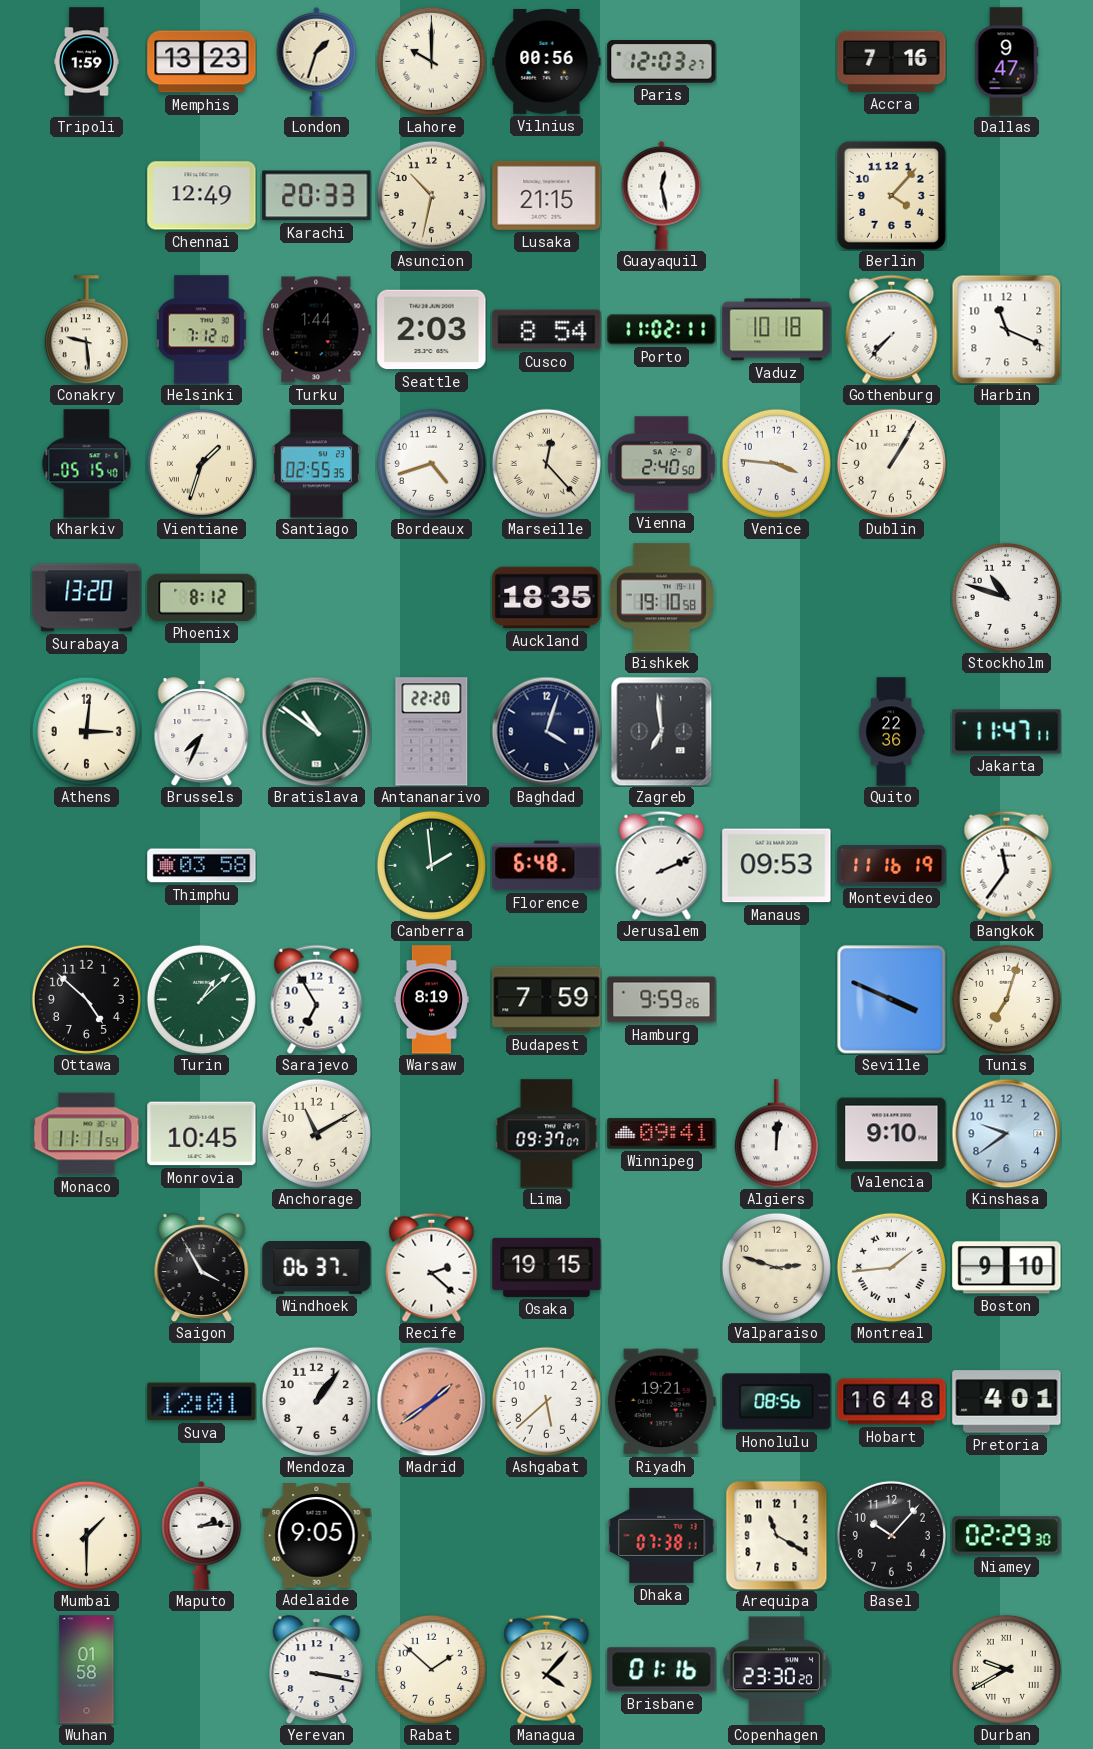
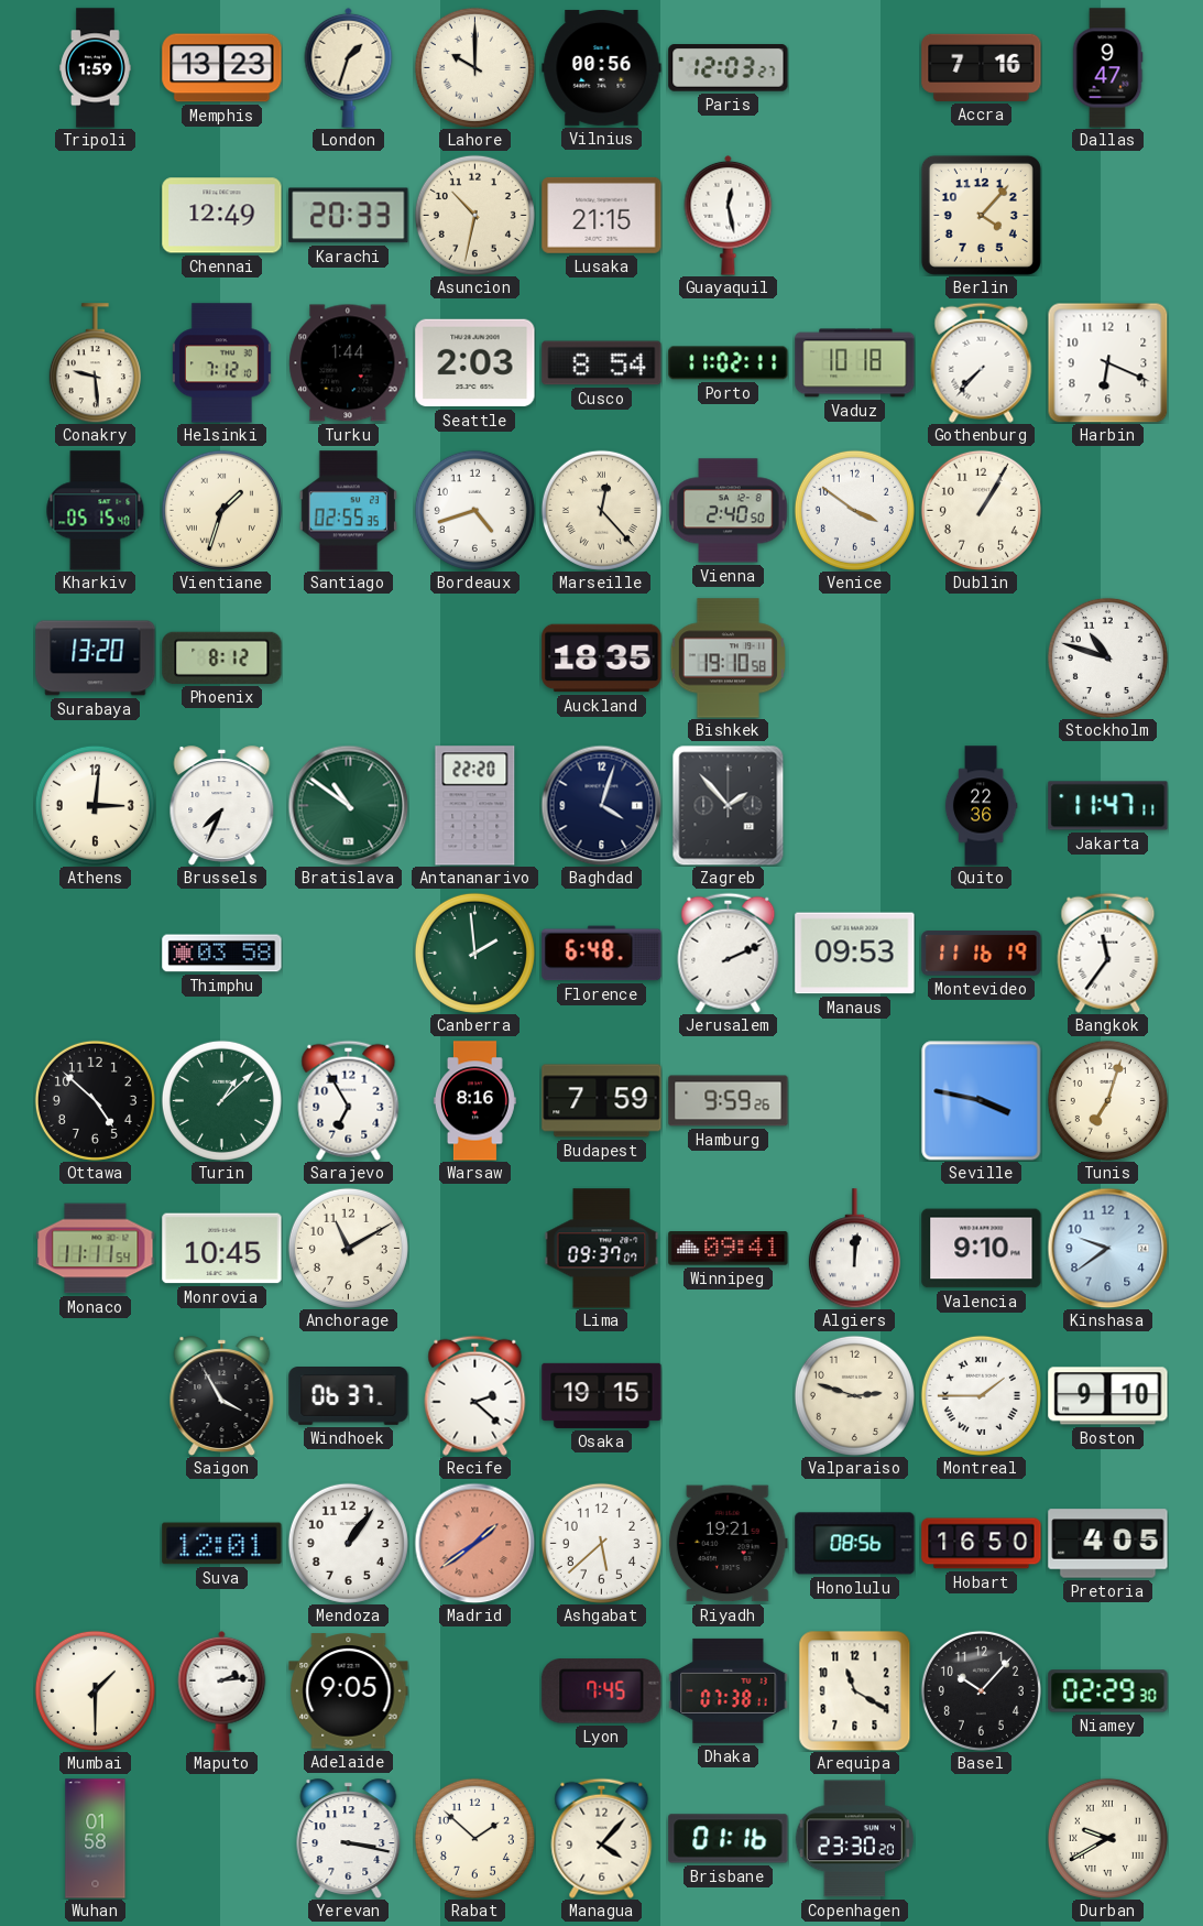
Harbin: 11:19 -> 6:19
Venice: 3:46 -> 3:51
Zagreb: 6:59 -> 1:53
Warsaw: 8:19 -> 8:16
Seville: 3:49 -> 3:47
Montreal: 1:44 -> 1:45
Hobart: 16:48 -> 16:50
Pretoria: 4:01 -> 4:05
Lyon: none -> 7:45
